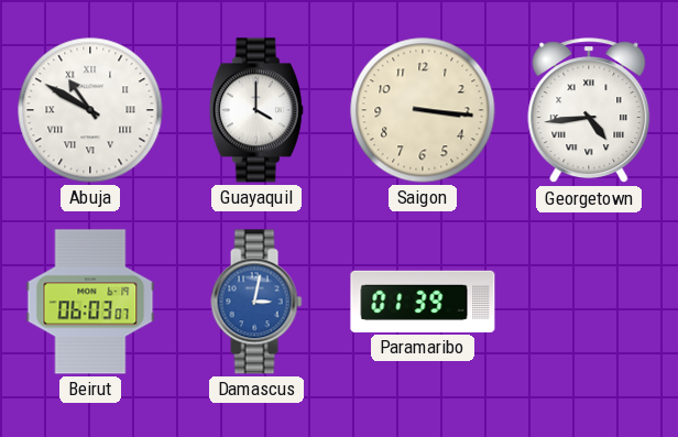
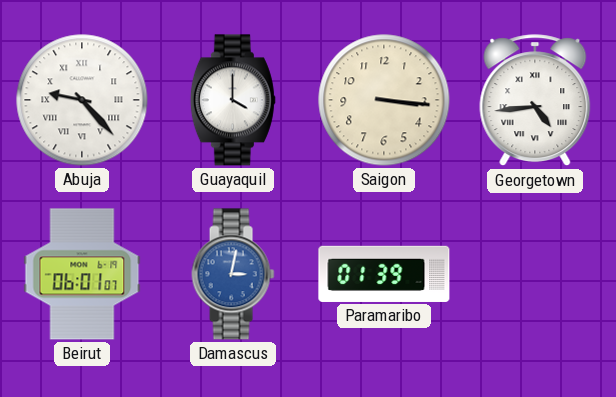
Abuja: 10:50 -> 9:23
Beirut: 06:03 -> 06:01
